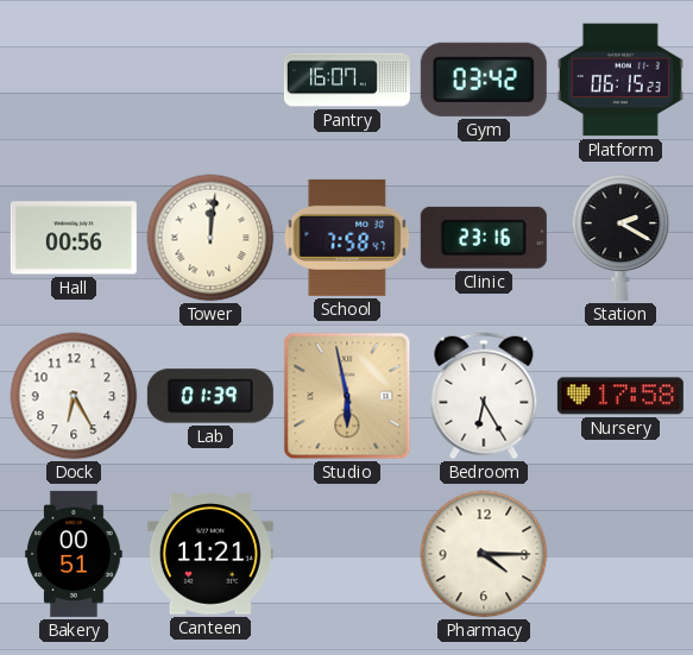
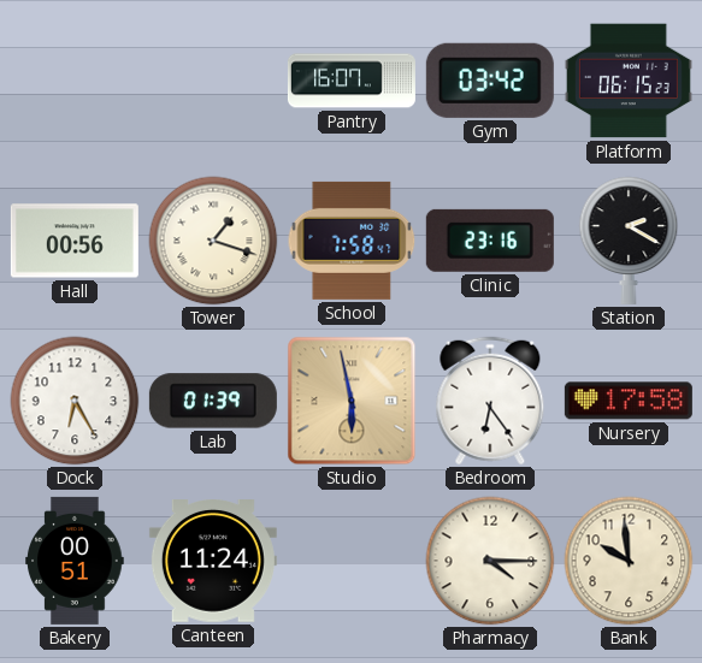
Tower: 12:01 -> 1:18
Bedroom: 6:25 -> 6:24
Canteen: 11:21 -> 11:24
Bank: none -> 9:59
